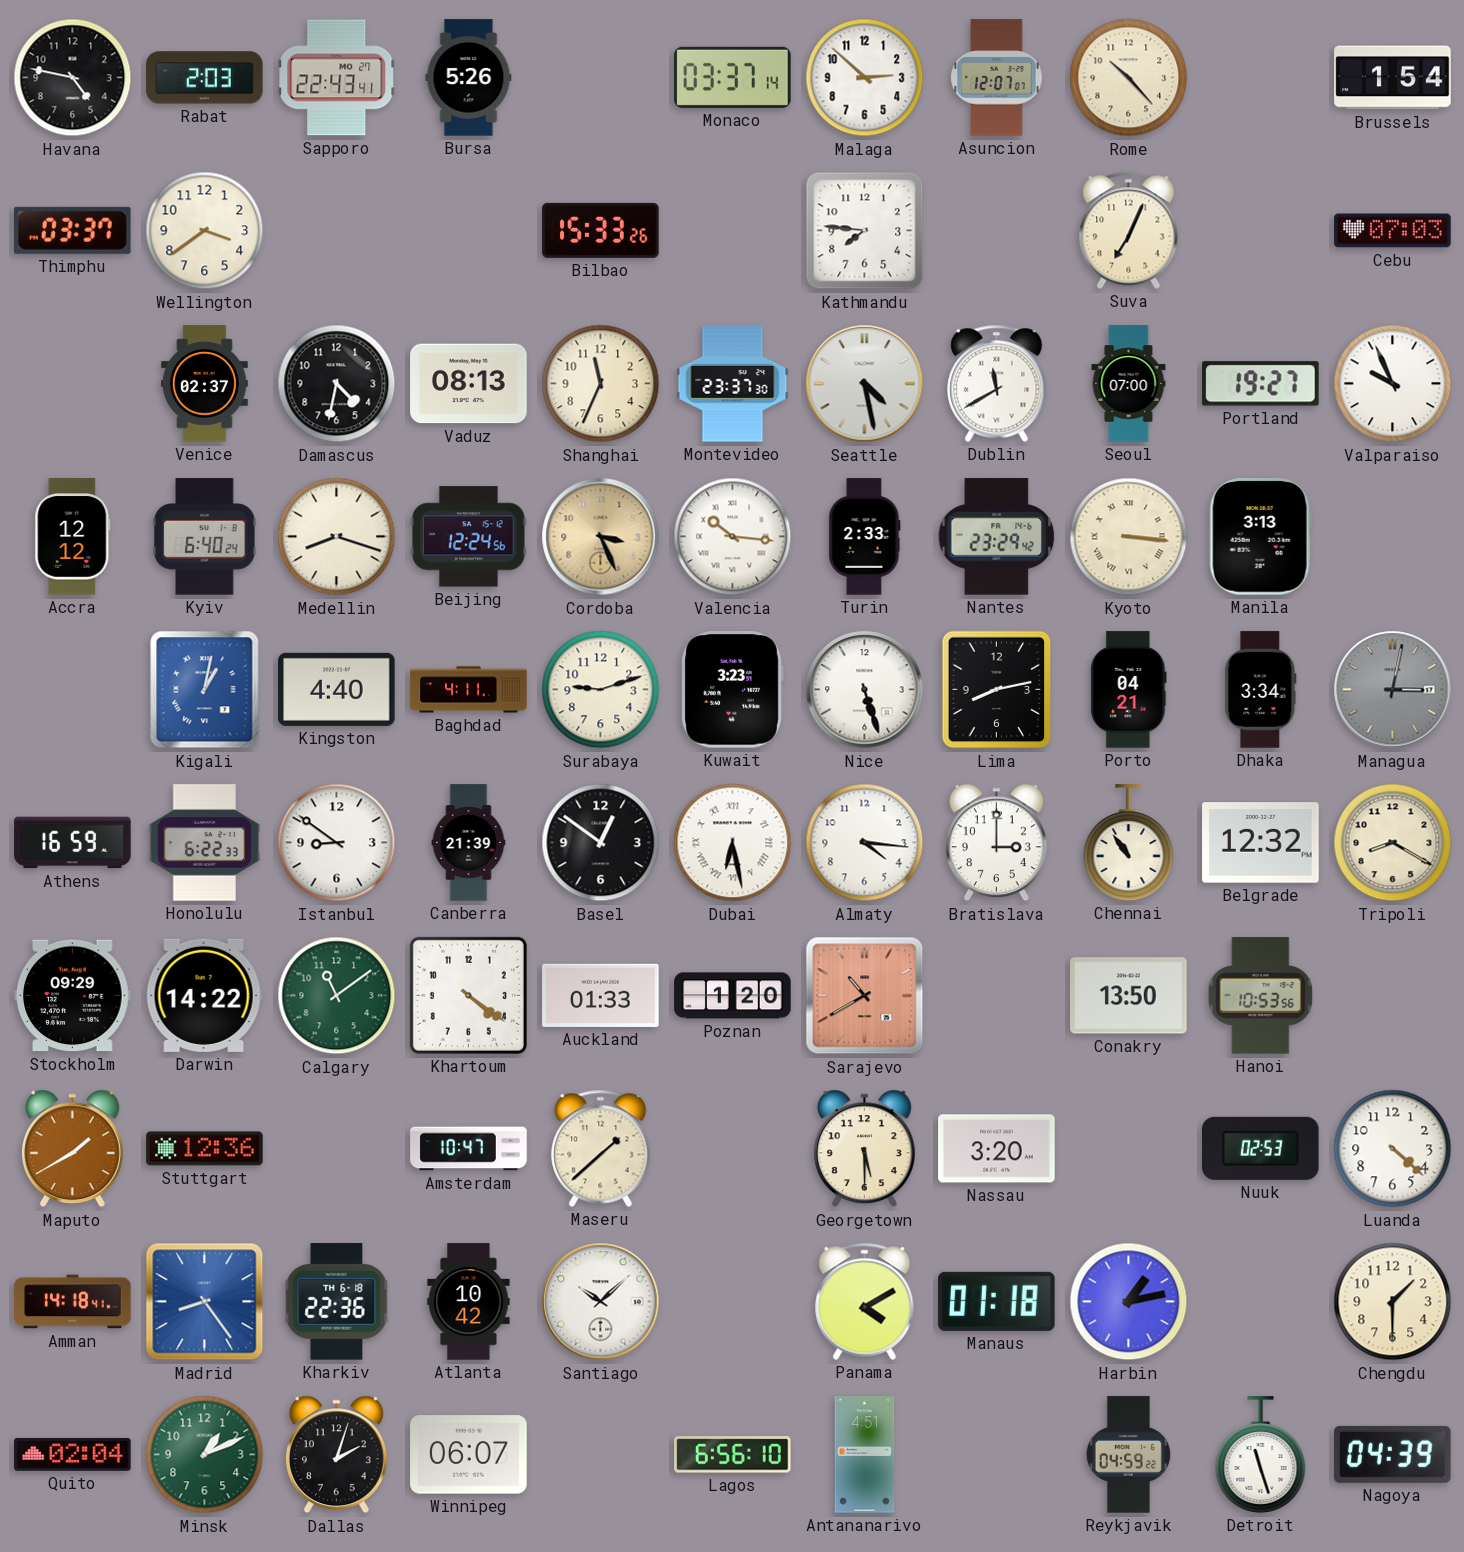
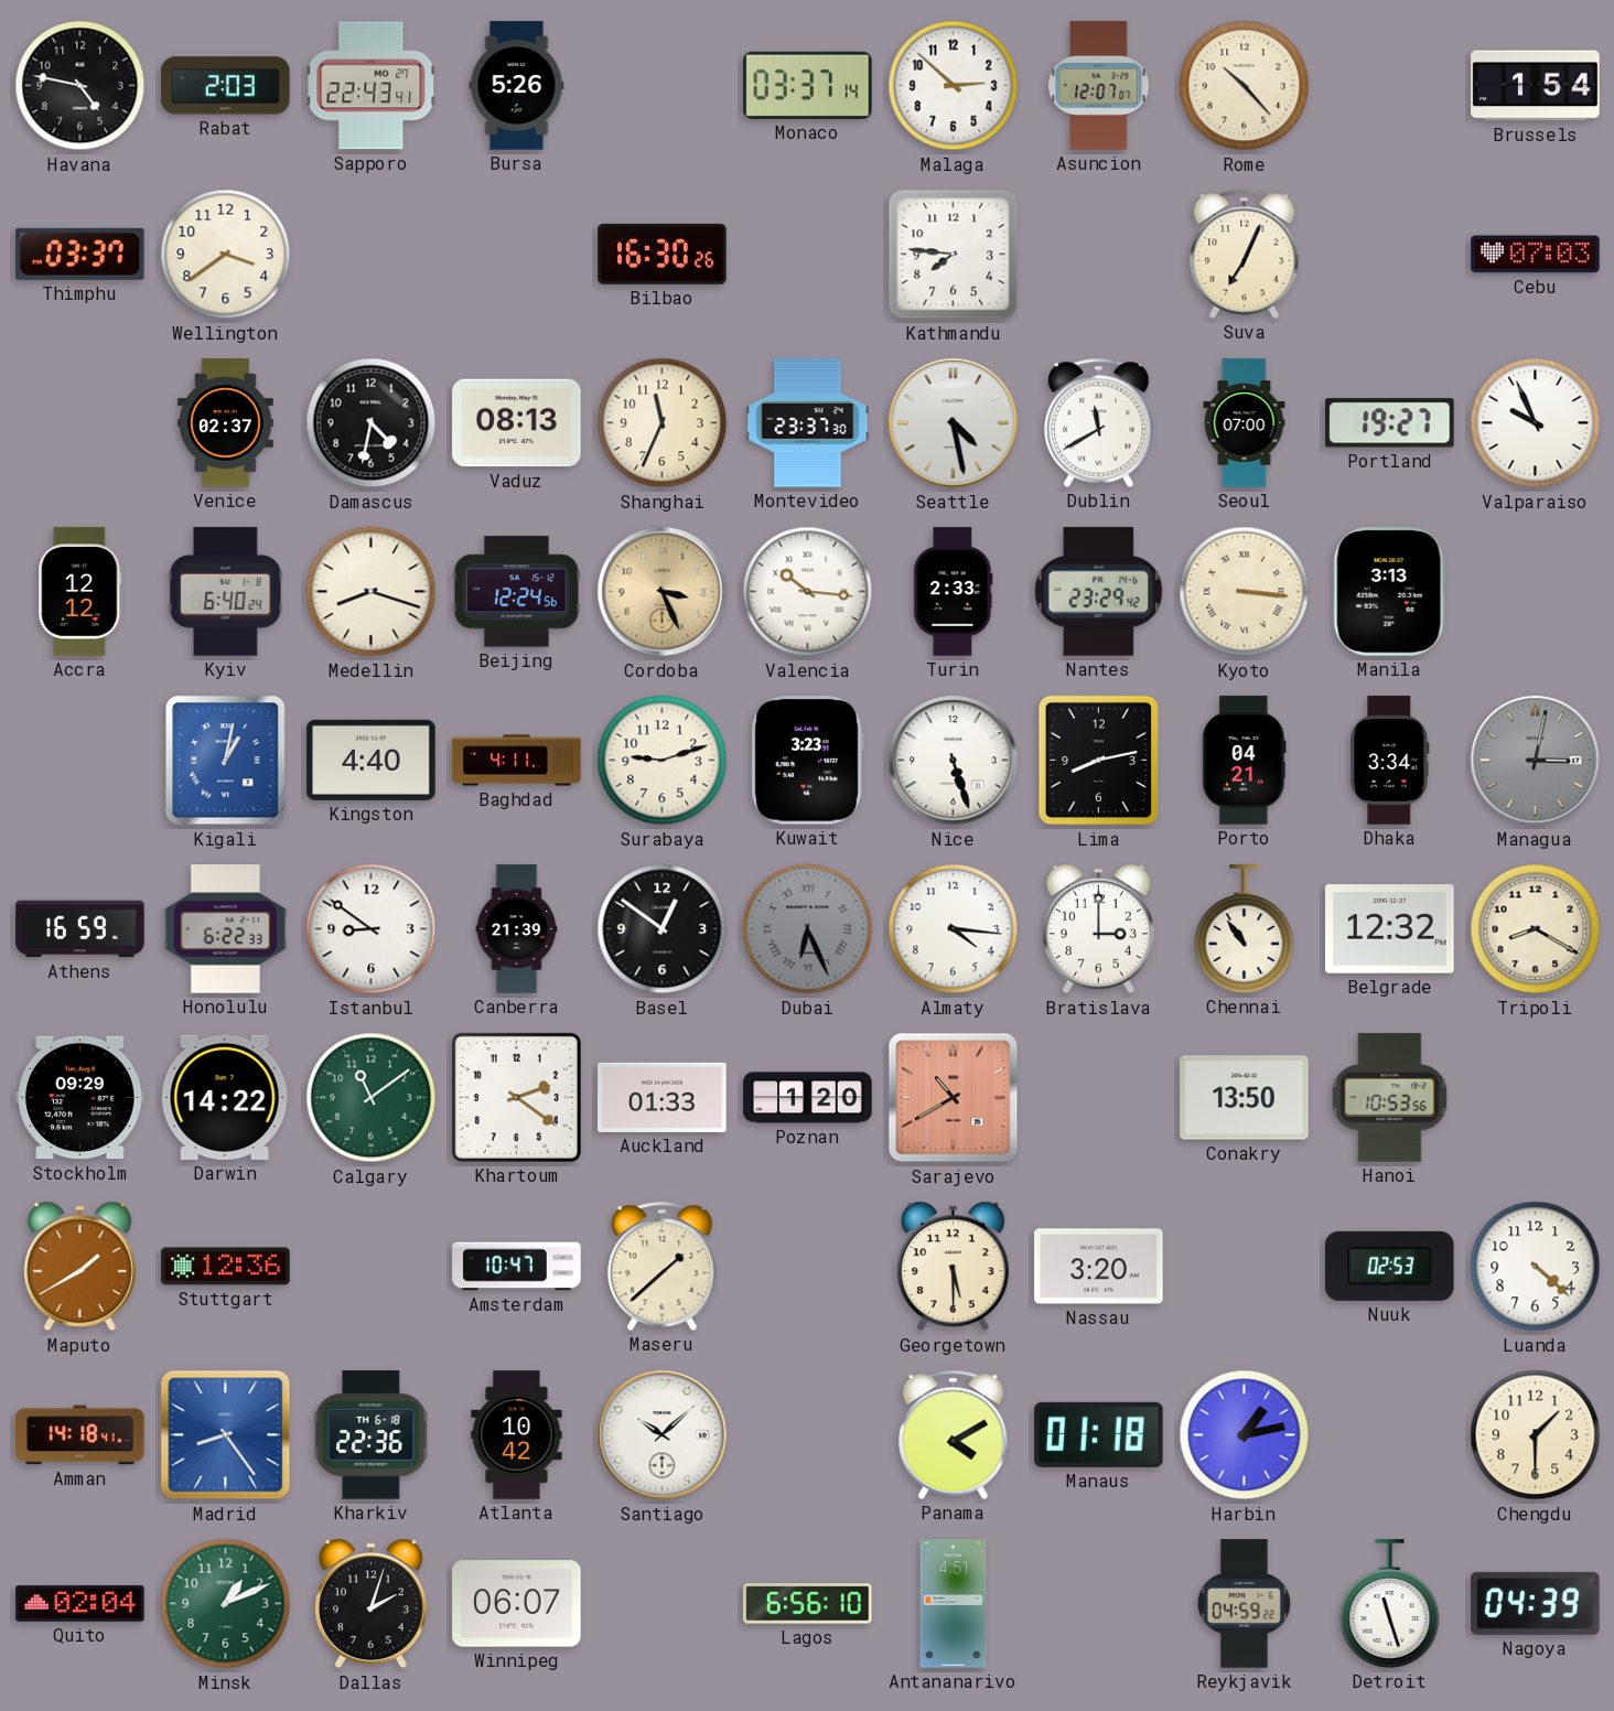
Bilbao: 15:33 -> 16:30
Dubai: 6:28 -> 6:26
Dubai dial: white -> grey
Khartoum: 4:21 -> 2:21
